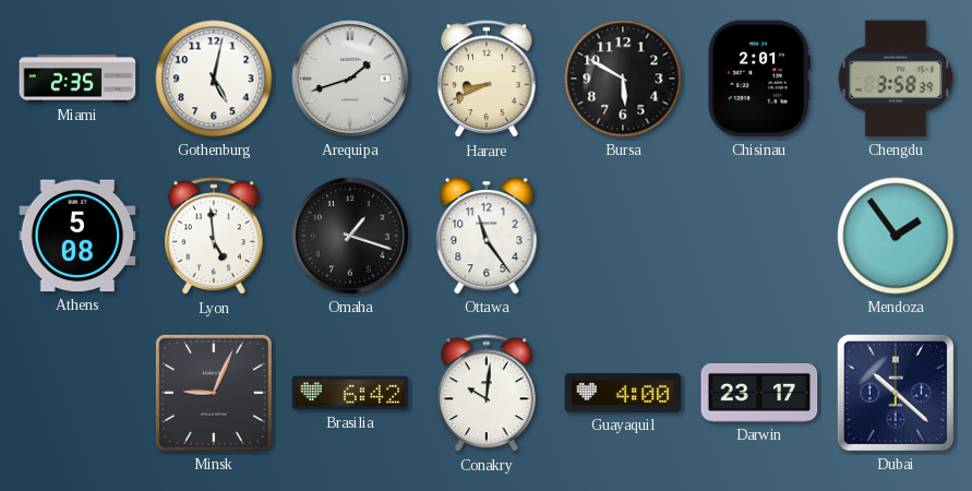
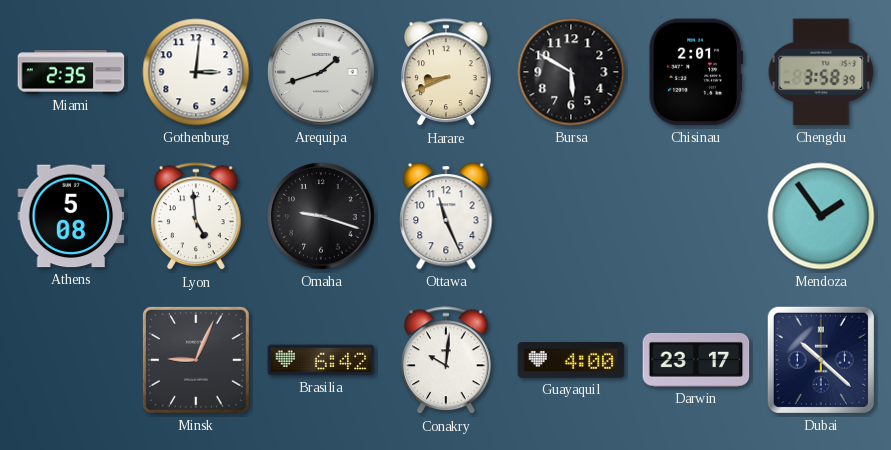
Gothenburg: 5:02 -> 3:01
Omaha: 1:18 -> 9:18
Ottawa: 11:24 -> 11:26
